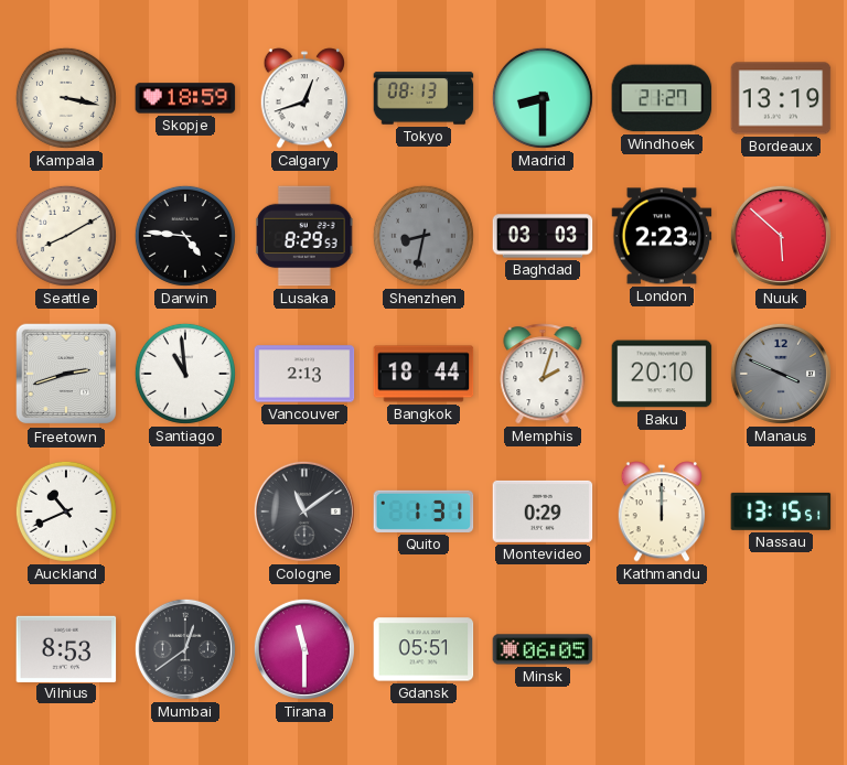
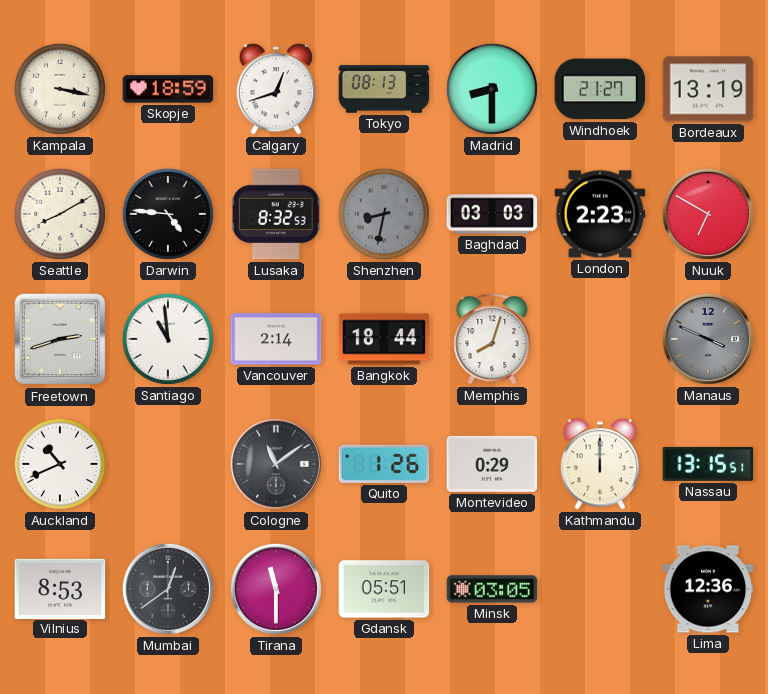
Lusaka: 8:29 -> 8:32
Nuuk: 5:52 -> 6:50
Vancouver: 2:13 -> 2:14
Memphis: 2:03 -> 8:03
Baku: 20:10 -> none
Quito: 1:31 -> 1:26
Minsk: 06:05 -> 03:05
Lima: none -> 12:36
